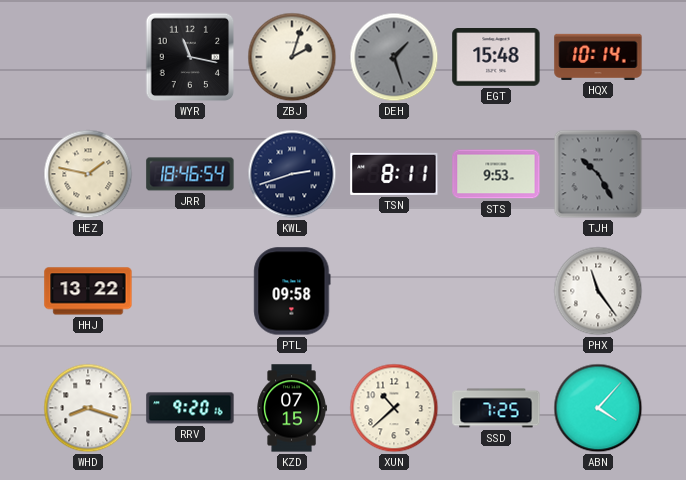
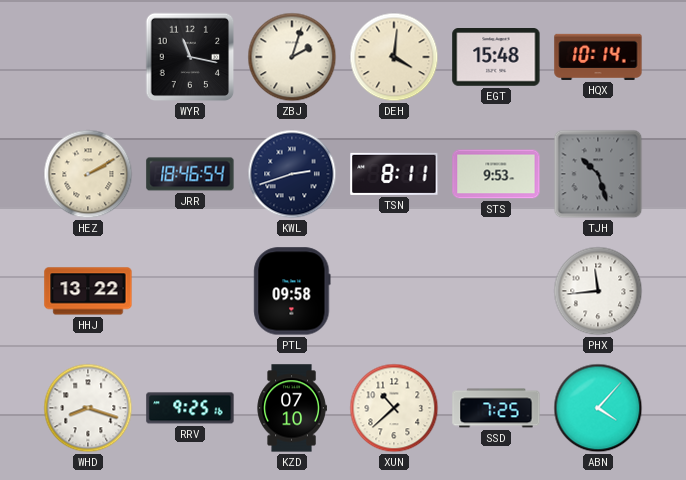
DEH: 1:27 -> 4:01
DEH dial: grey -> cream
HEZ: 1:47 -> 2:10
TJH: 10:25 -> 10:27
PHX: 11:24 -> 11:44
RRV: 9:20 -> 9:25
KZD: 07:15 -> 07:10
